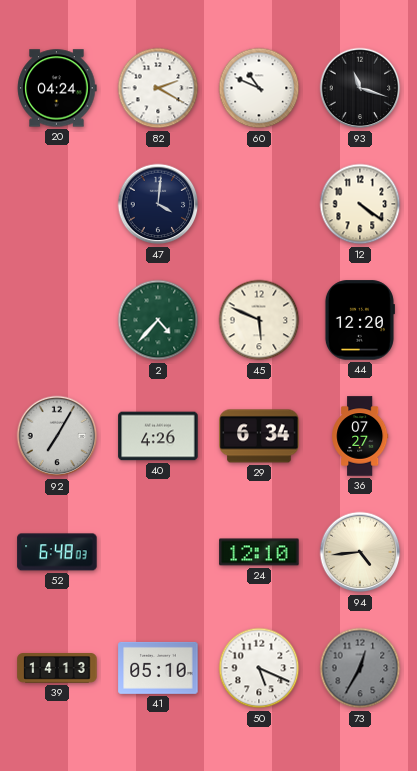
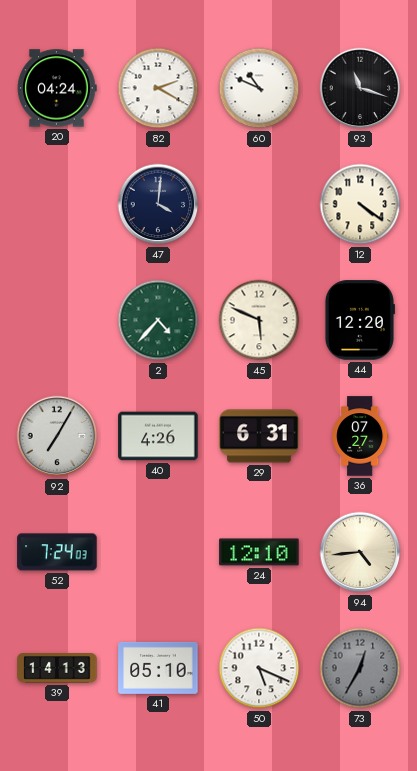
29: 6:34 -> 6:31
52: 6:48 -> 7:24
